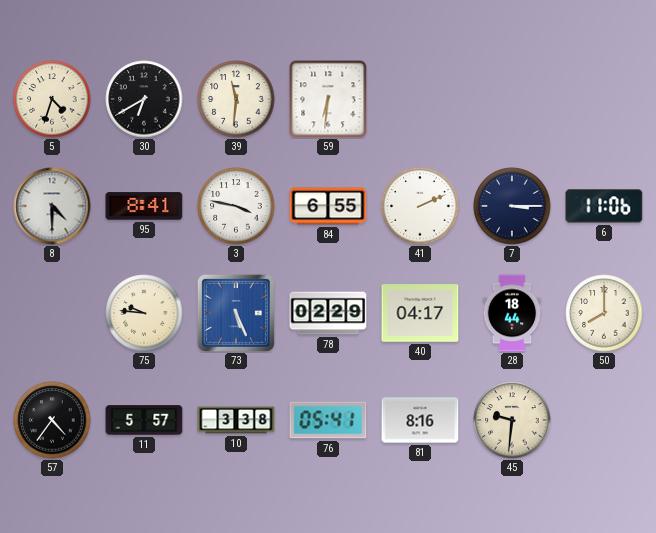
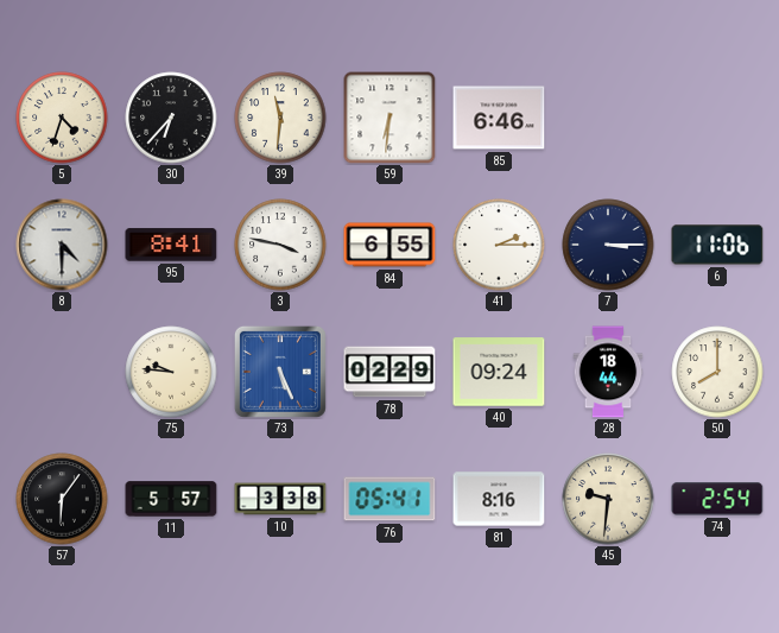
30: 6:40 -> 6:37
85: none -> 6:46
41: 2:11 -> 2:15
40: 04:17 -> 09:24
57: 4:36 -> 6:06
74: none -> 2:54
